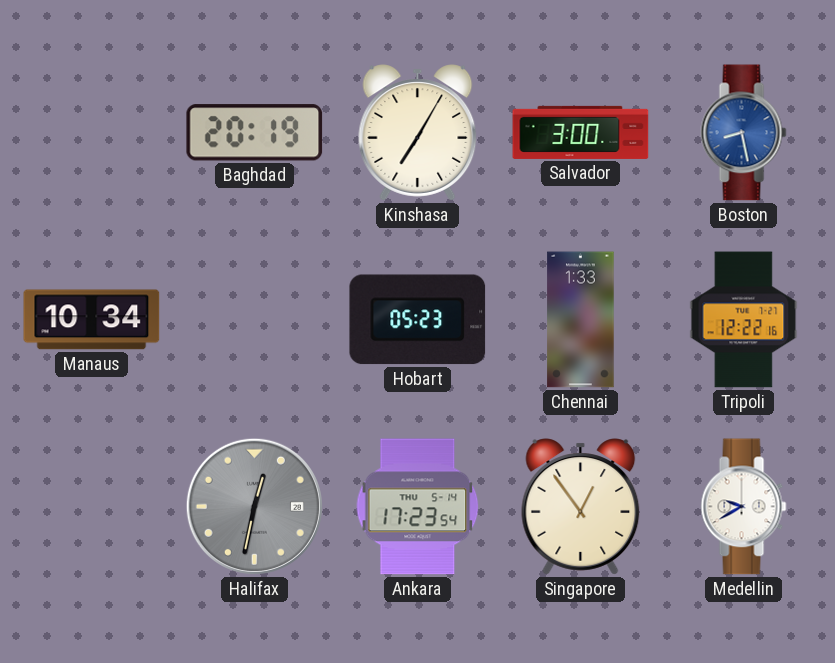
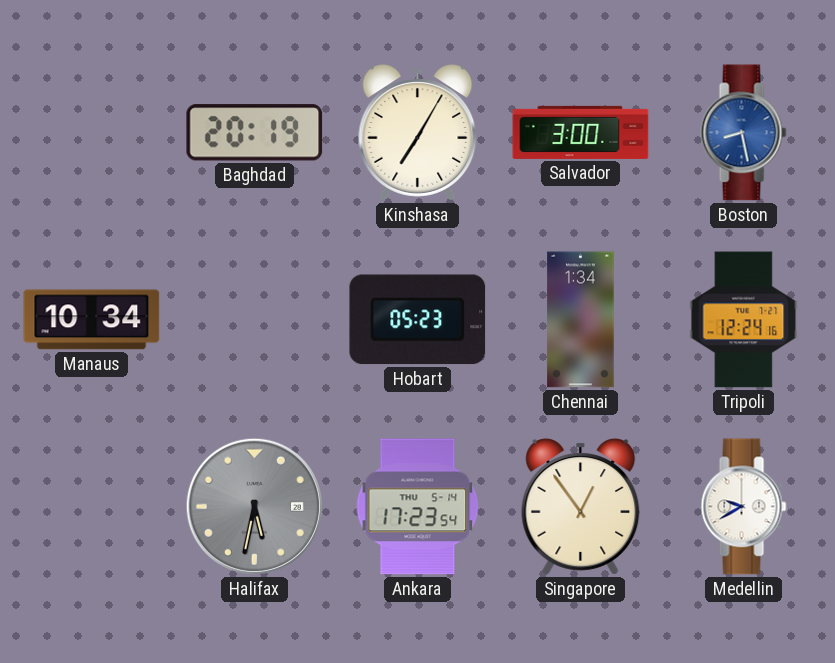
Chennai: 1:33 -> 1:34
Tripoli: 12:22 -> 12:24
Halifax: 12:32 -> 5:32
